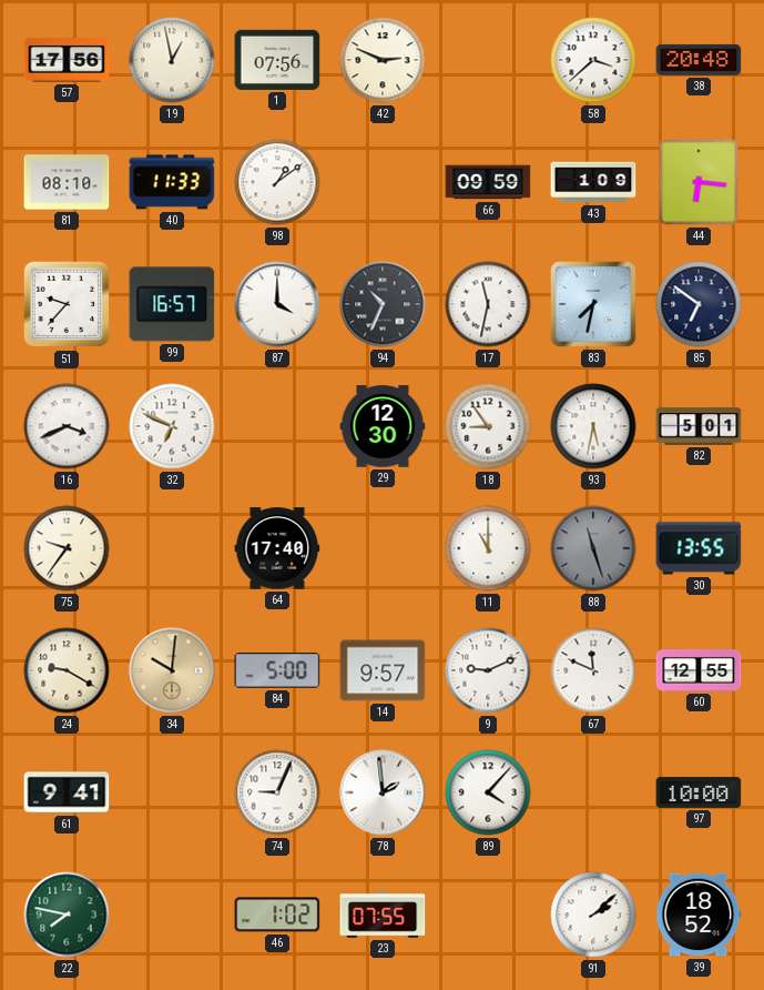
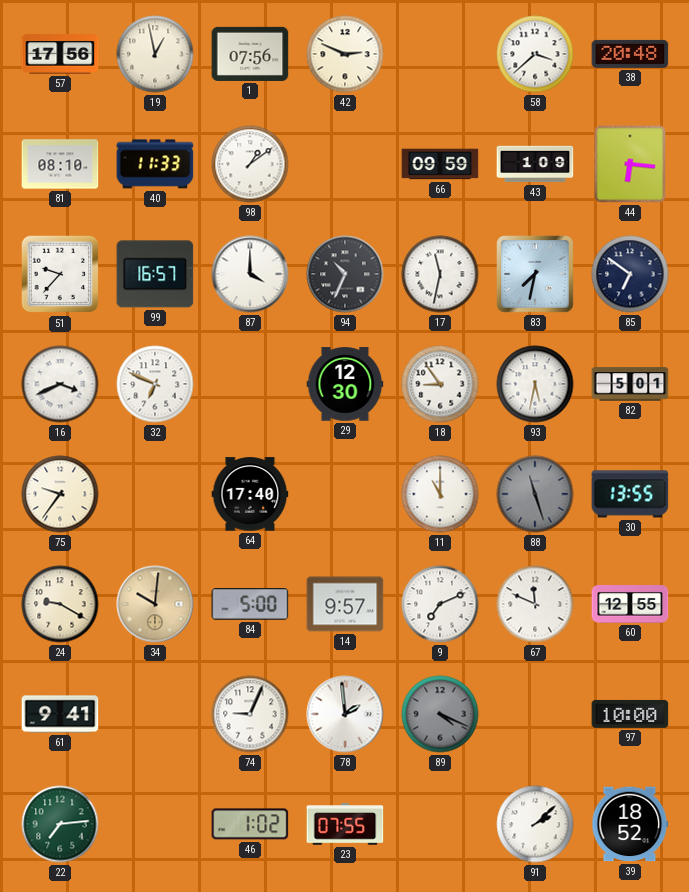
9: 9:11 -> 7:11
89: 4:07 -> 4:19
89 dial: white -> grey
22: 7:47 -> 7:14
